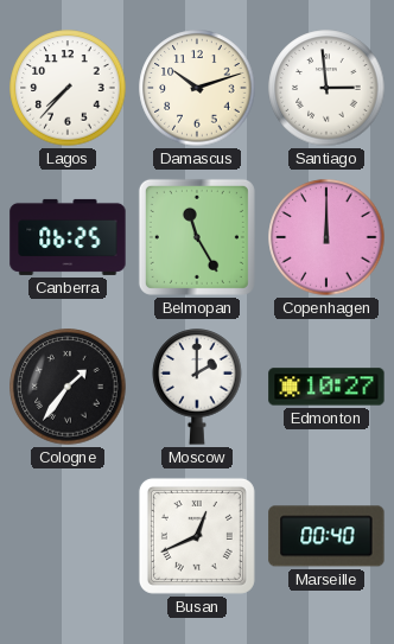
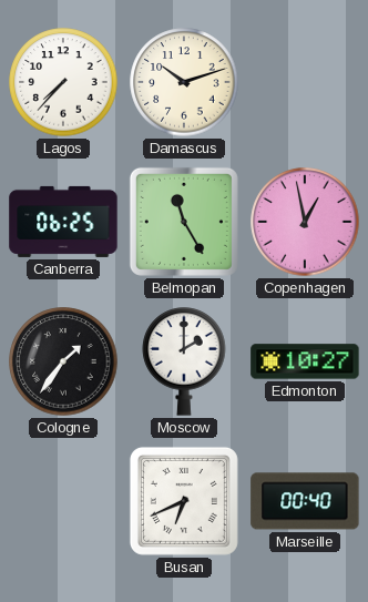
Santiago: 2:59 -> none
Copenhagen: 12:00 -> 12:58
Busan: 12:41 -> 6:41
